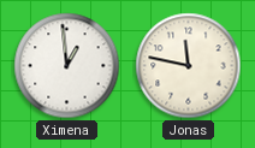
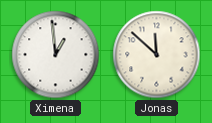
Jonas: 11:47 -> 11:52
